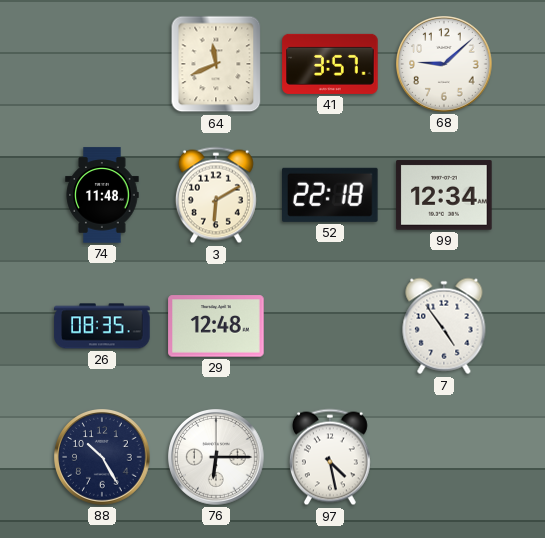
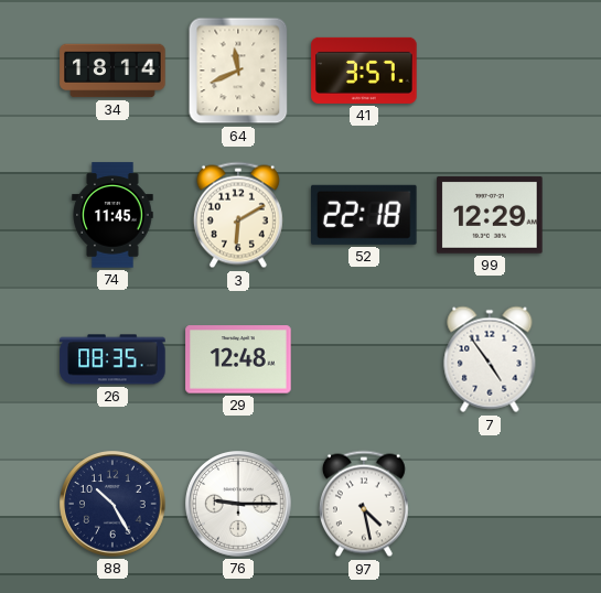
34: none -> 18:14
68: 9:08 -> none
74: 11:48 -> 11:45
99: 12:34 -> 12:29
76: 6:15 -> 9:15
